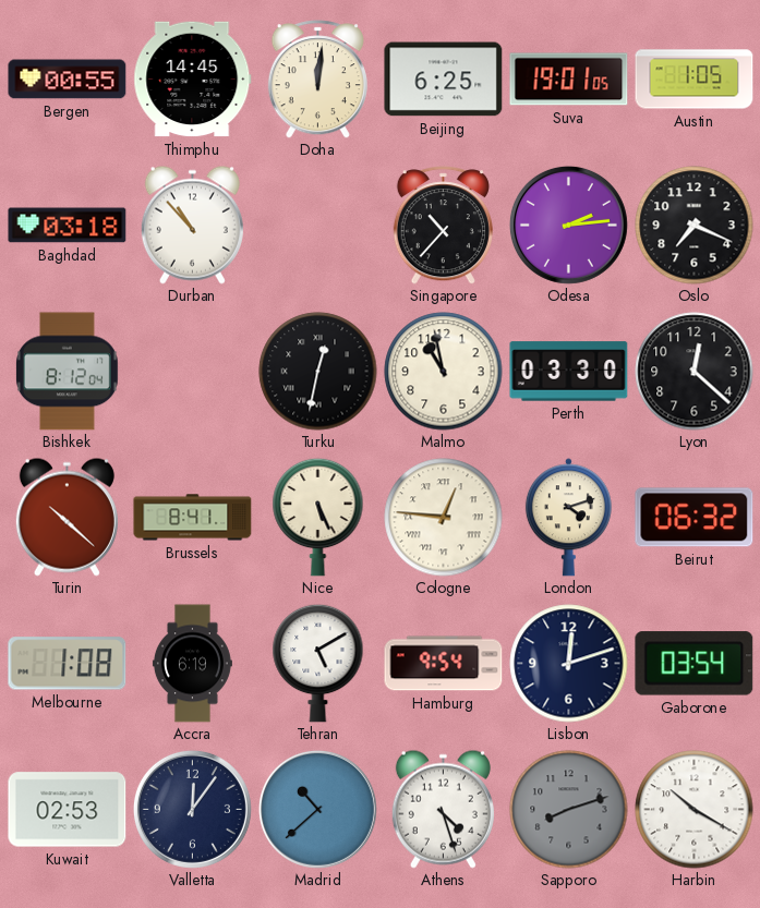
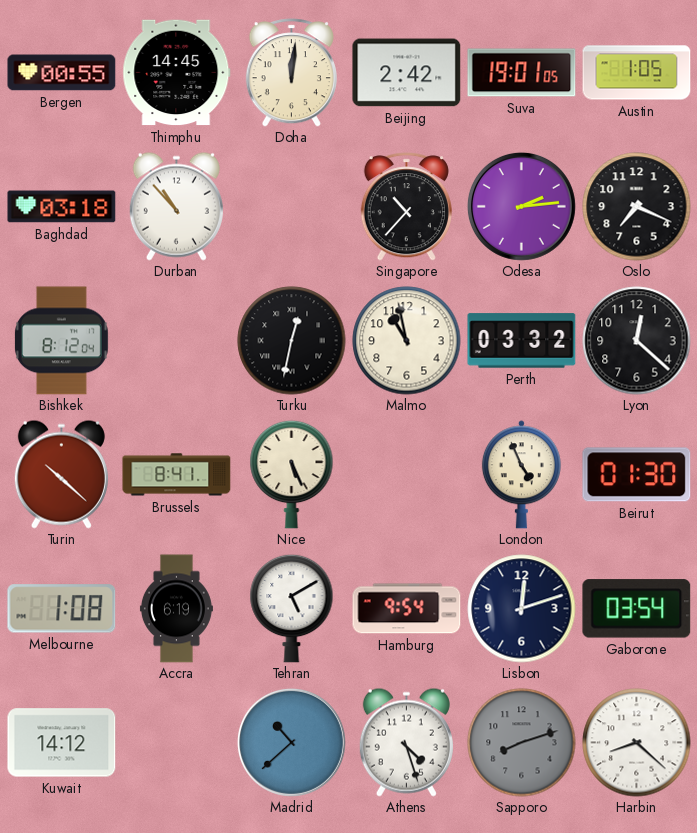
Beijing: 6:25 -> 2:42
Perth: 03:30 -> 03:32
Cologne: 12:46 -> none
London: 4:12 -> 4:56
Beirut: 06:32 -> 01:30
Kuwait: 02:53 -> 14:12
Valletta: 12:06 -> none
Harbin: 10:20 -> 8:22
